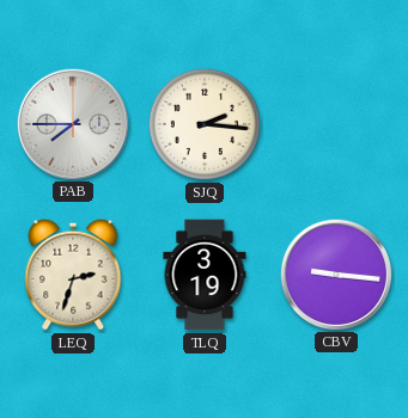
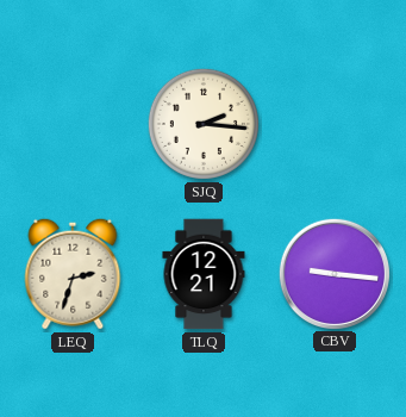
PAB: 7:45 -> none
TLQ: 3:19 -> 12:21
